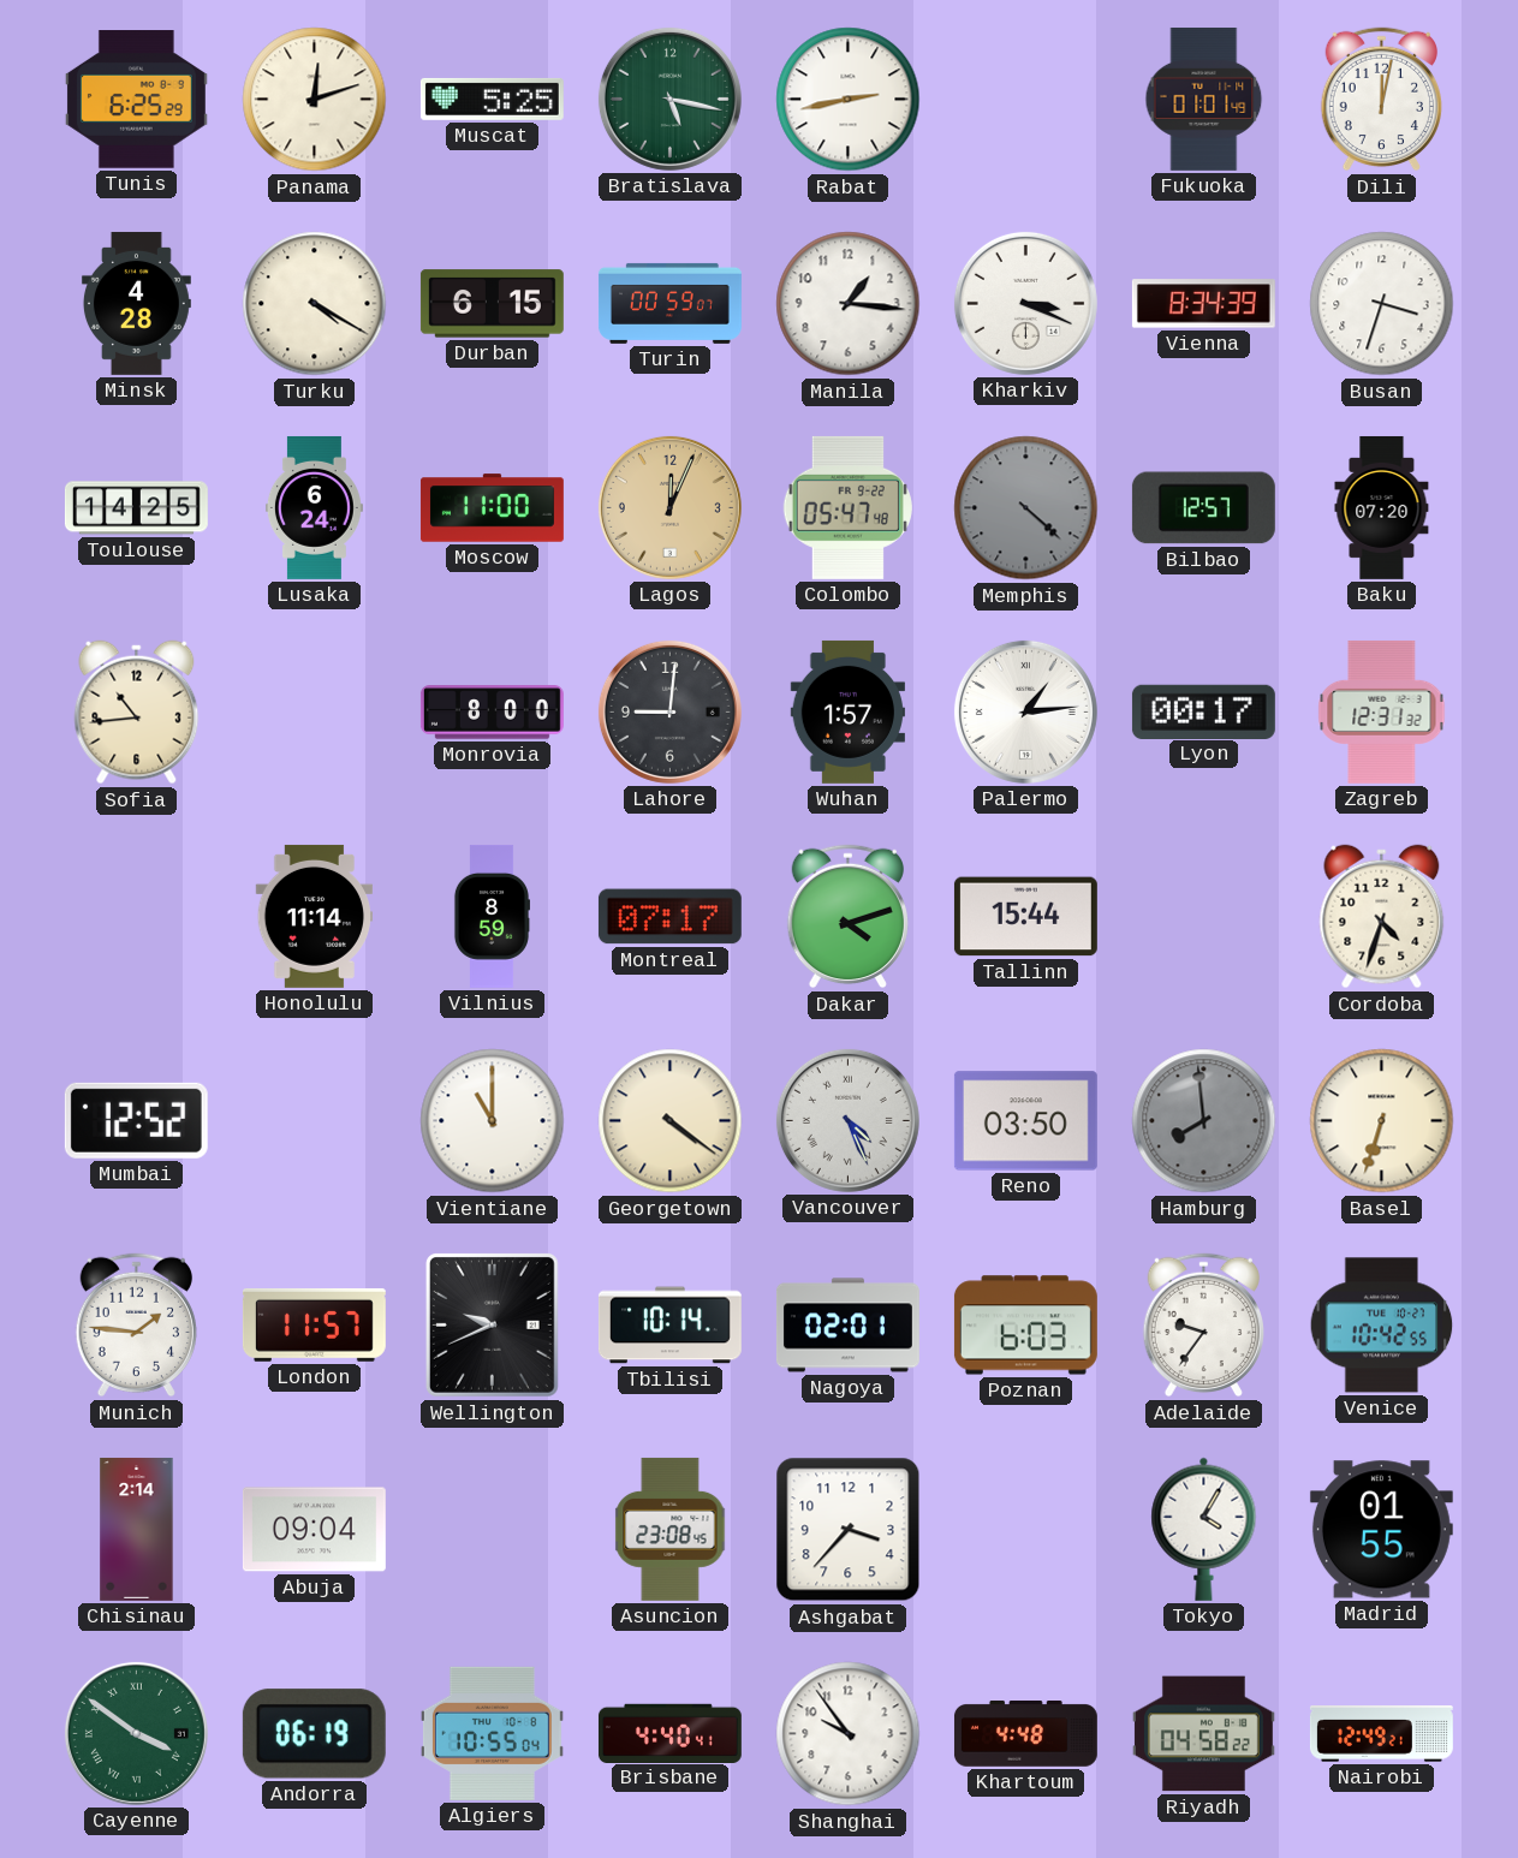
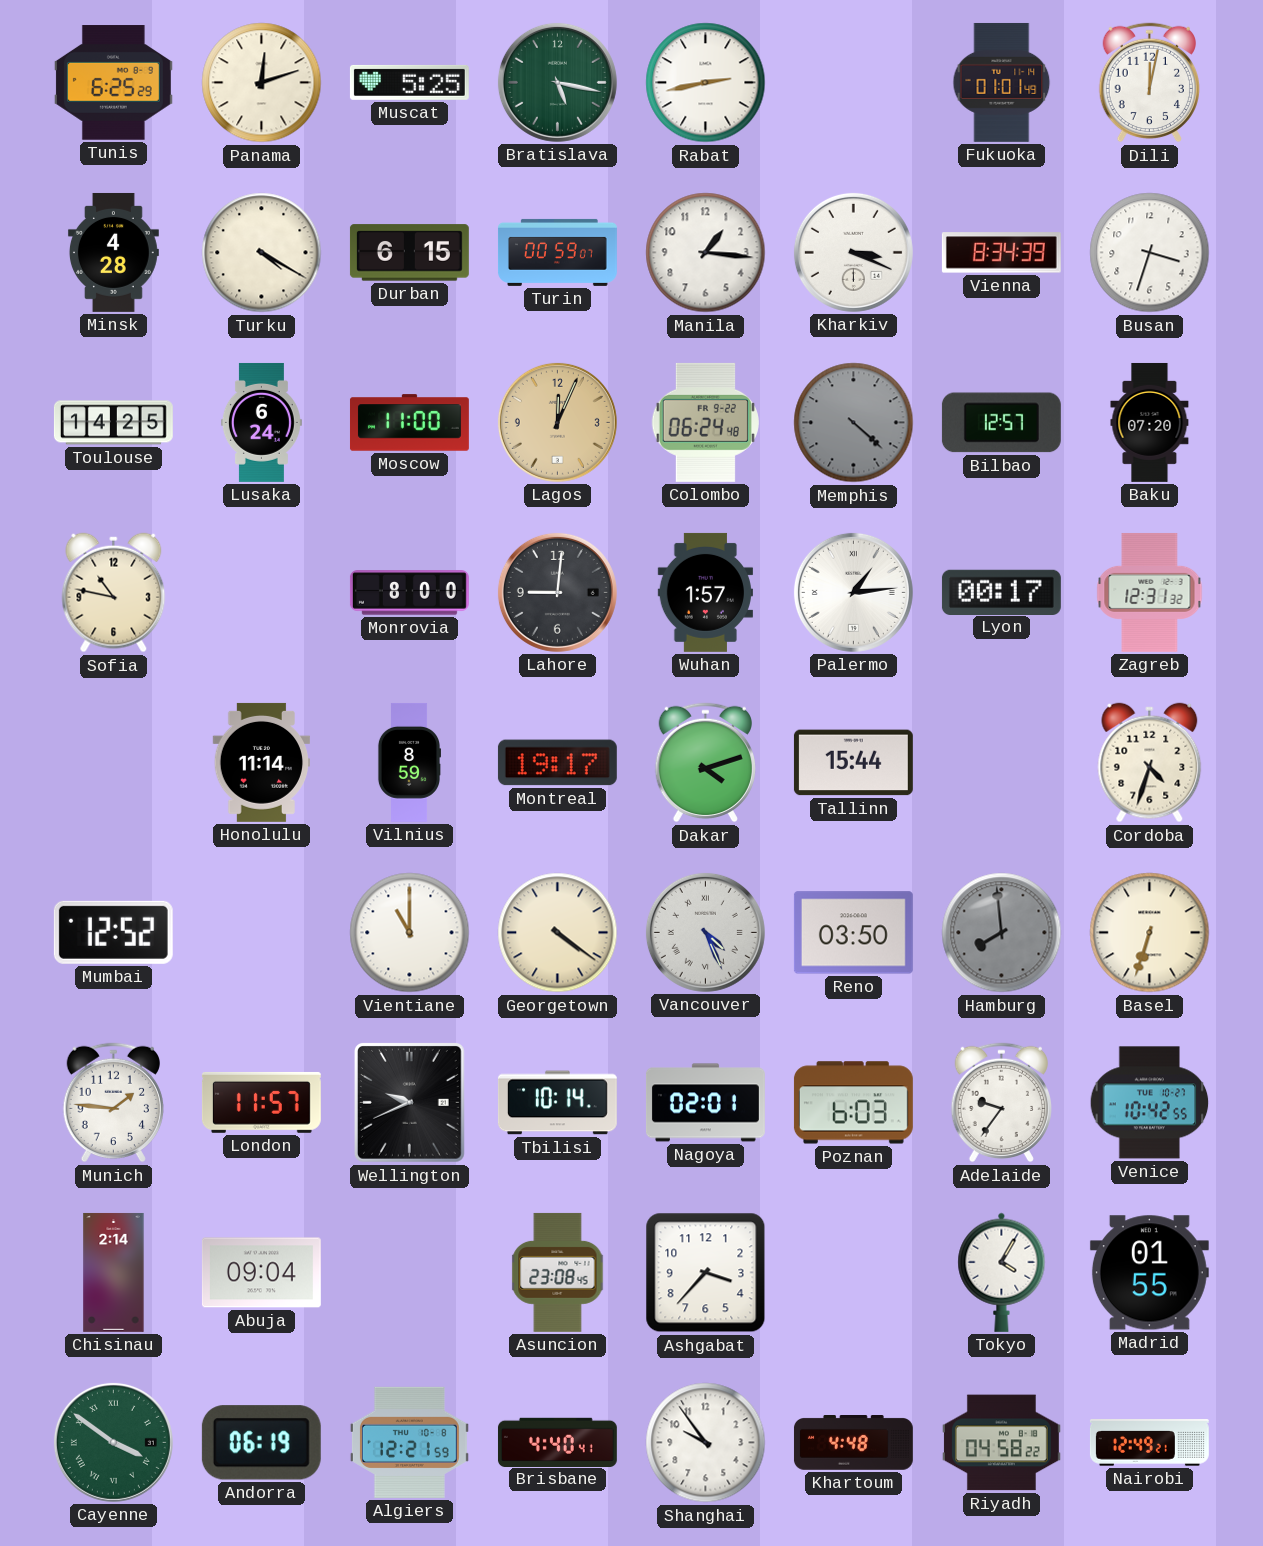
Colombo: 05:47 -> 06:24
Sofia: 10:44 -> 10:47
Montreal: 07:17 -> 19:17
Algiers: 10:55 -> 12:21
